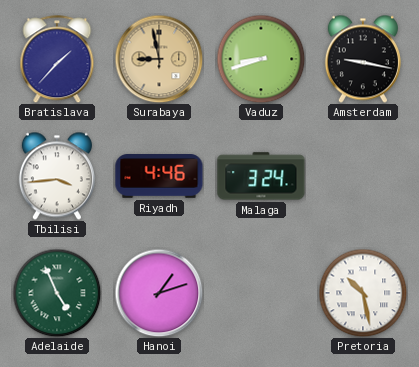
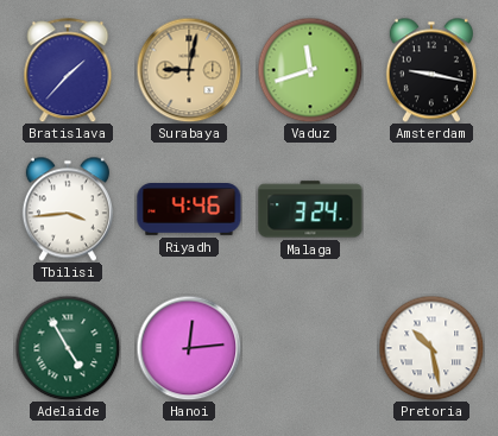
Surabaya: 8:58 -> 9:02
Vaduz: 8:42 -> 11:42
Adelaide: 4:56 -> 4:55
Hanoi: 1:12 -> 12:14
